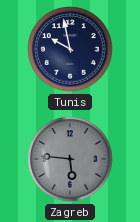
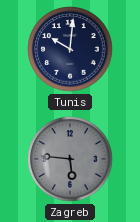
Tunis: 9:58 -> 10:01
